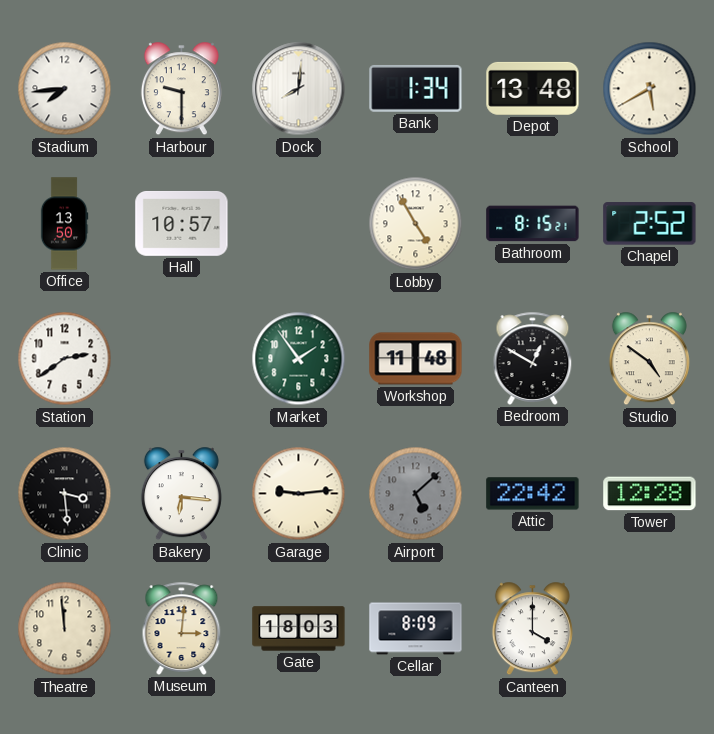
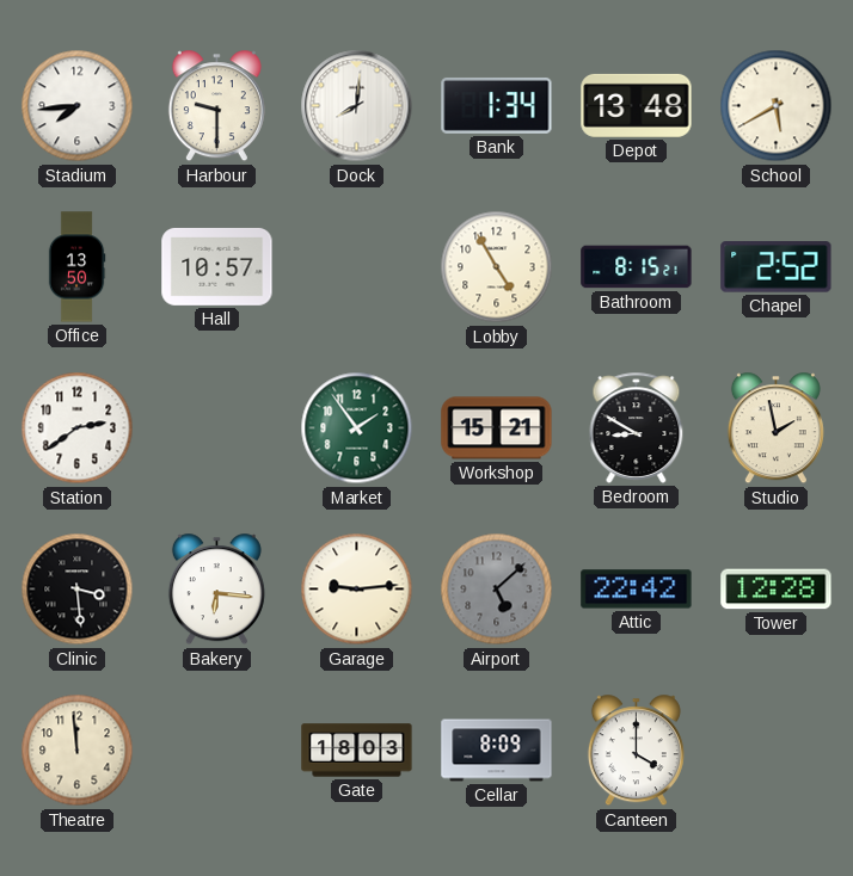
Workshop: 11:48 -> 15:21
Bedroom: 12:50 -> 8:50
Studio: 4:51 -> 1:58
Museum: 3:01 -> none
